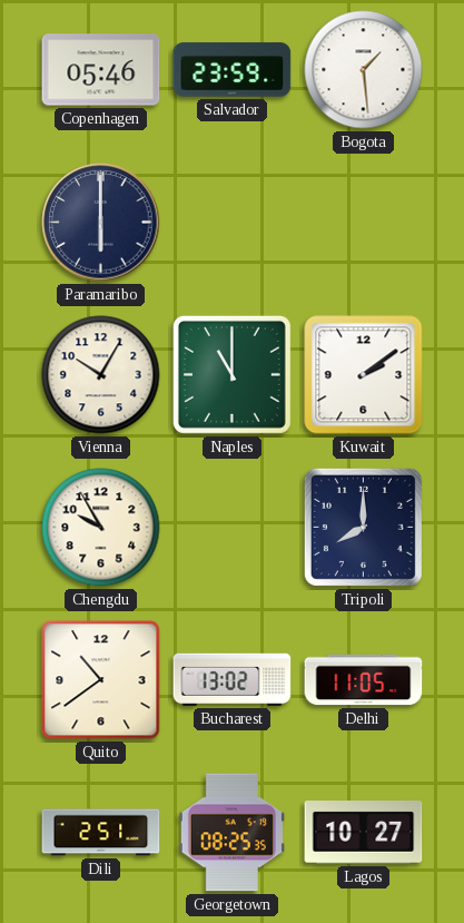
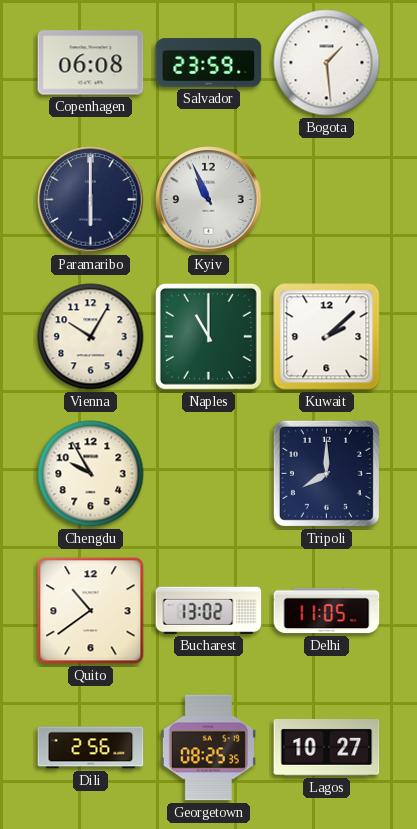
Copenhagen: 05:46 -> 06:08
Kyiv: none -> 10:56
Kuwait: 2:09 -> 2:08
Dili: 2:51 -> 2:56
